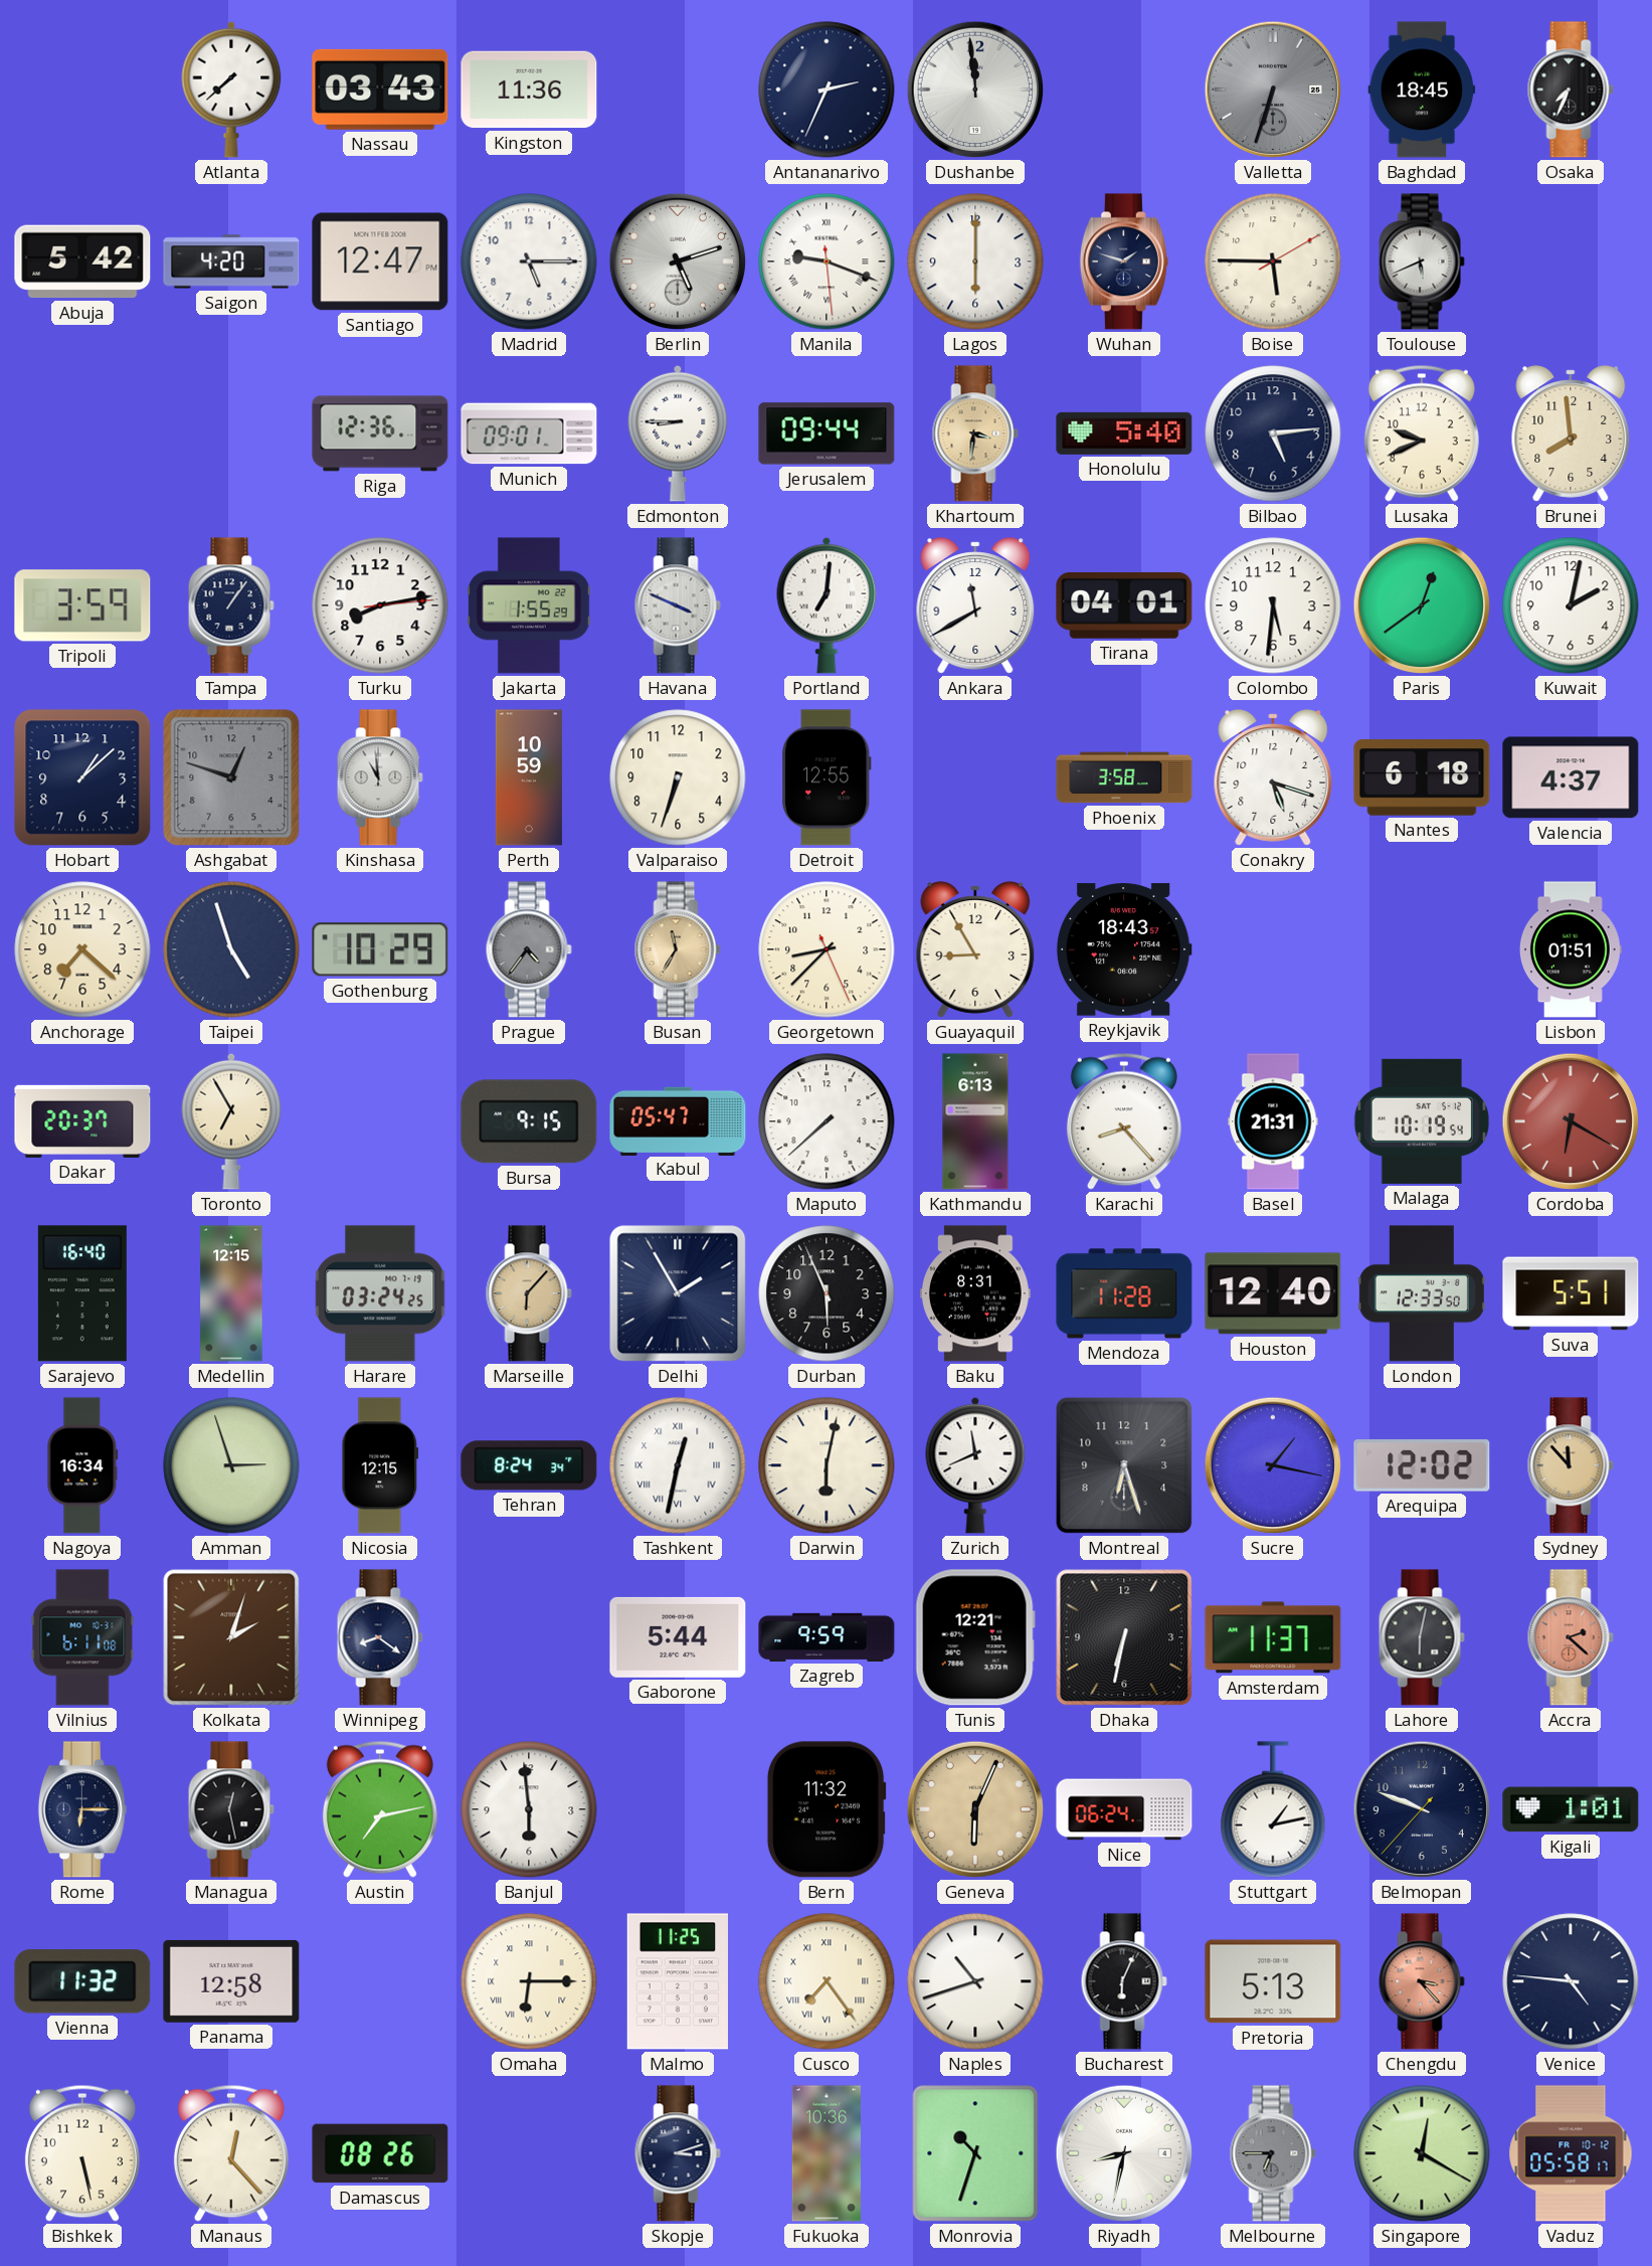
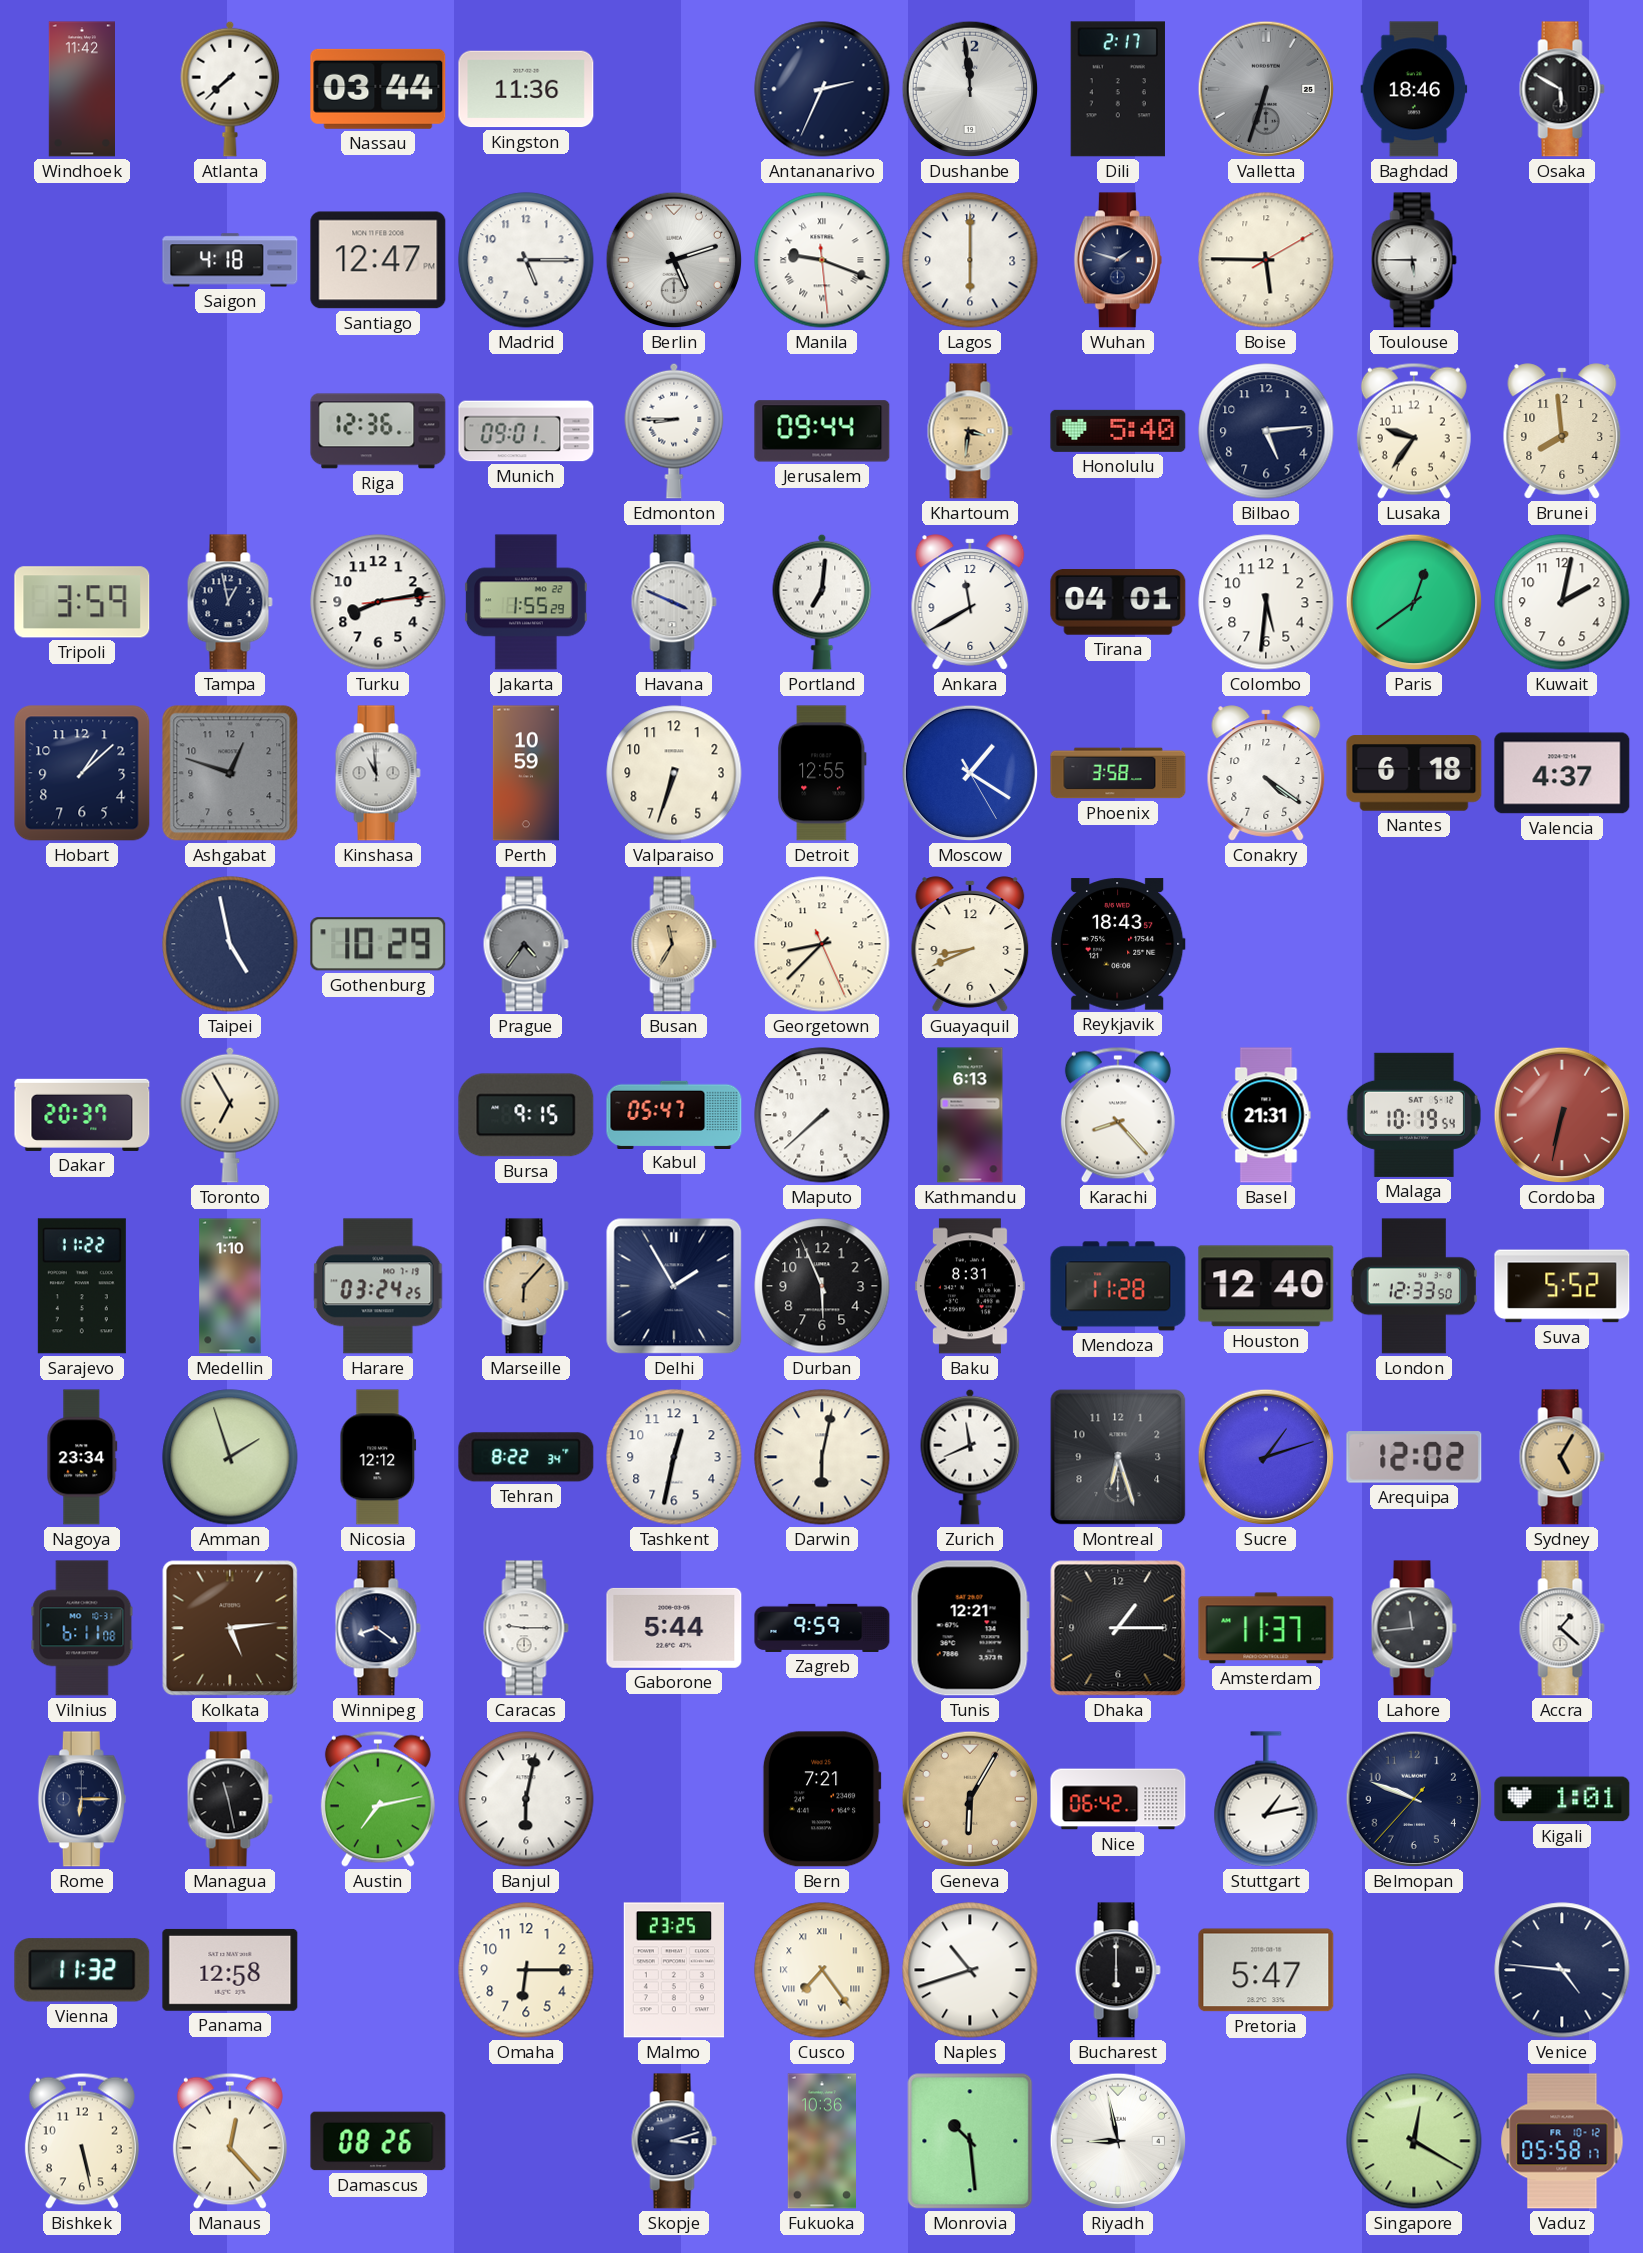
Windhoek: none -> 11:42
Nassau: 03:43 -> 03:44
Dili: none -> 2:17
Baghdad: 18:45 -> 18:46
Osaka: 7:34 -> 5:50
Abuja: 5:42 -> none
Saigon: 4:20 -> 4:18
Toulouse: 5:41 -> 5:45
Lusaka: 9:41 -> 9:36
Tampa: 1:06 -> 12:58
Moscow: none -> 1:20
Conakry: 5:18 -> 4:21
Anchorage: 7:22 -> none
Taipei: 4:57 -> 4:58
Guayaquil: 8:55 -> 8:41
Lisbon: 01:51 -> none
Cordoba: 6:20 -> 6:32
Sarajevo: 16:40 -> 11:22
Medellin: 12:15 -> 1:10
Suva: 5:51 -> 5:52
Nagoya: 16:34 -> 23:34
Amman: 2:57 -> 1:57
Nicosia: 12:15 -> 12:12
Tehran: 8:24 -> 8:22
Tashkent numerals: Roman -> Arabic
Sucre: 1:17 -> 1:12
Sydney: 11:53 -> 5:05
Kolkata: 2:03 -> 5:14
Caracas: none -> 9:15
Dhaka: 6:32 -> 1:15
Lahore: 6:02 -> 11:44
Accra: 2:22 -> 1:22
Accra dial: salmon -> white
Managua: 12:28 -> 11:28
Banjul: 5:59 -> 6:02
Bern: 11:32 -> 7:21
Geneva: 6:04 -> 6:05
Nice: 06:24 -> 06:42
Omaha numerals: Roman -> Arabic
Malmo: 11:25 -> 23:25
Bucharest: 6:04 -> 6:00
Pretoria: 5:13 -> 5:47
Chengdu: 3:23 -> none
Monrovia: 10:33 -> 10:29
Riyadh: 8:32 -> 8:58
Melbourne: 6:45 -> none
